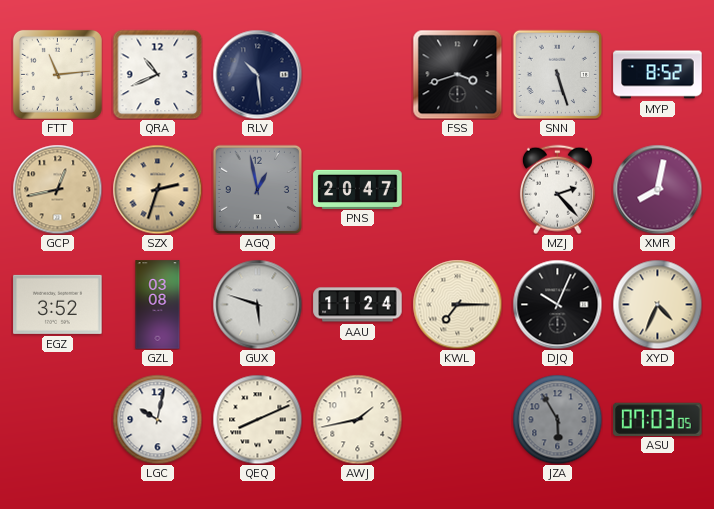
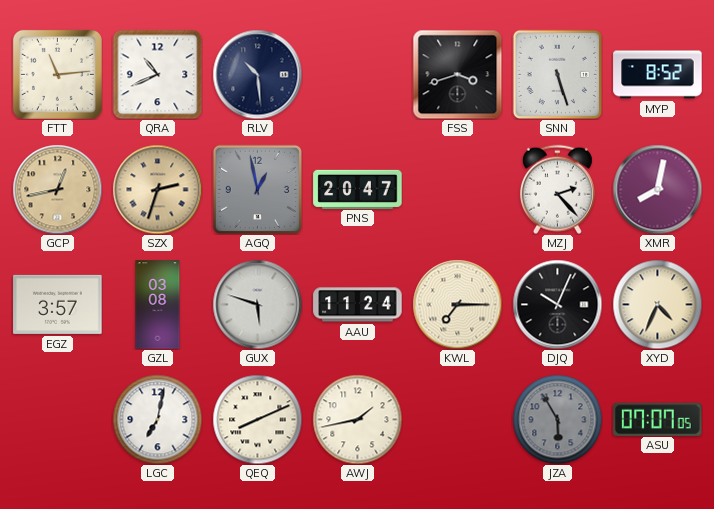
EGZ: 3:52 -> 3:57
LGC: 10:02 -> 7:02
ASU: 07:03 -> 07:07
